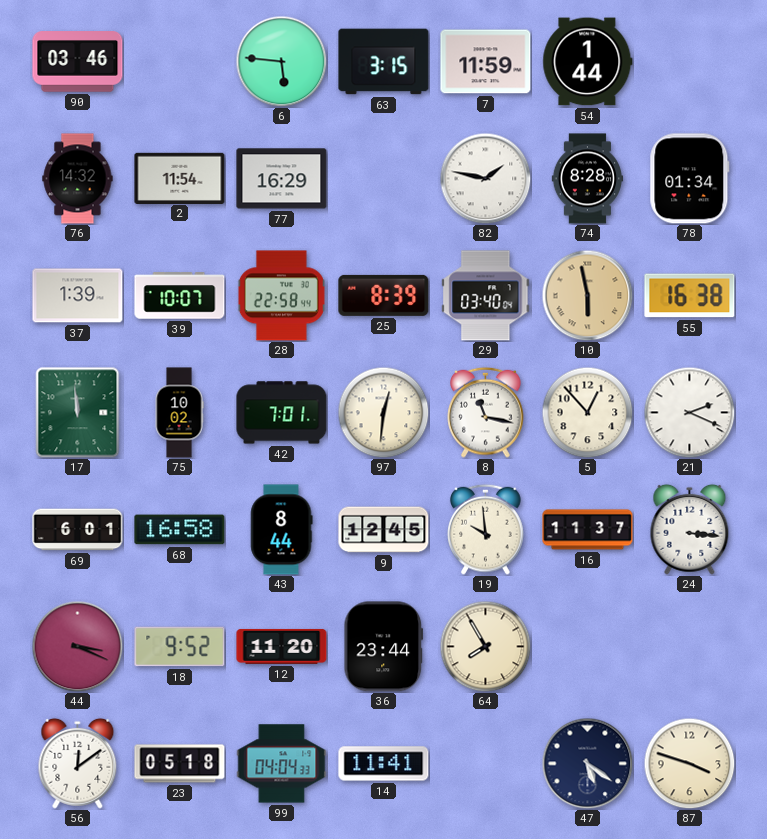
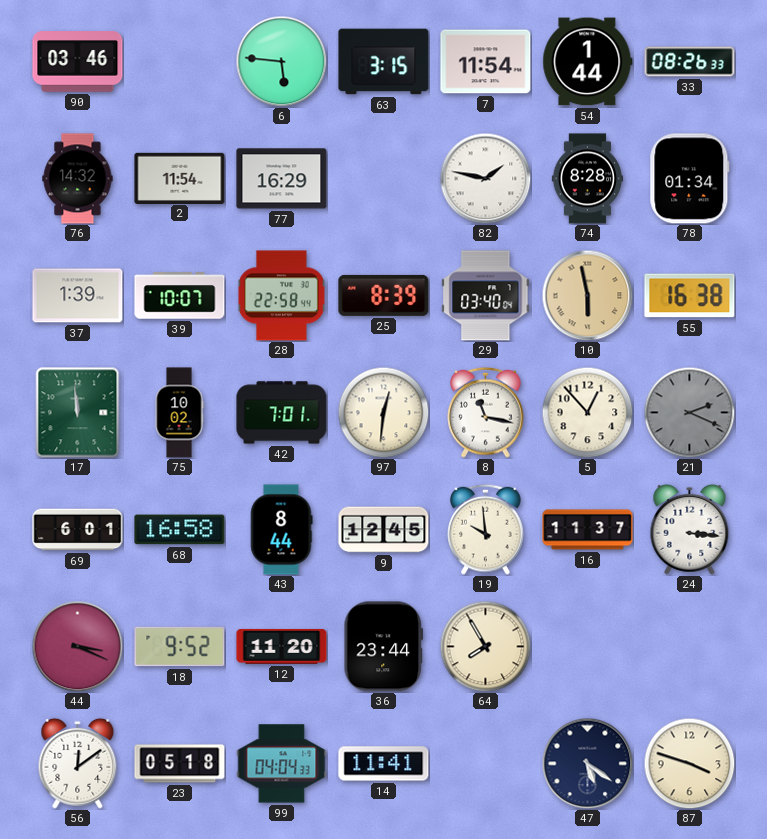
7: 11:59 -> 11:54
33: none -> 08:26
21 dial: white -> grey
